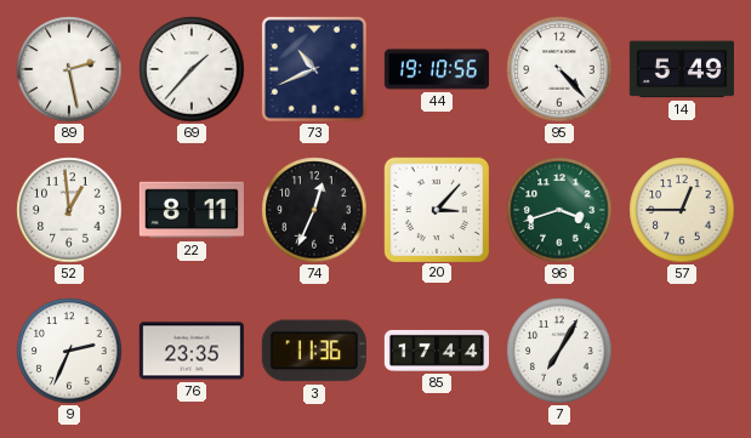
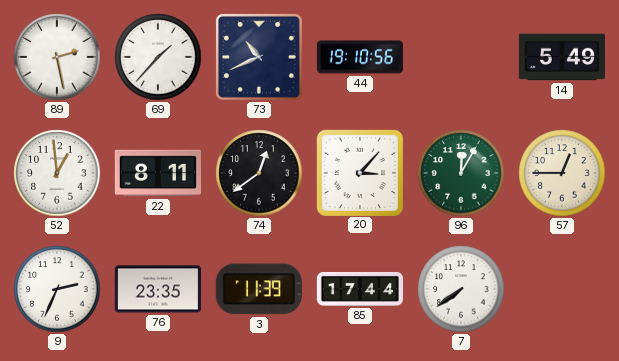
95: 4:23 -> none
74: 12:34 -> 12:39
96: 3:42 -> 12:05
3: 11:36 -> 11:39
7: 7:05 -> 7:39
